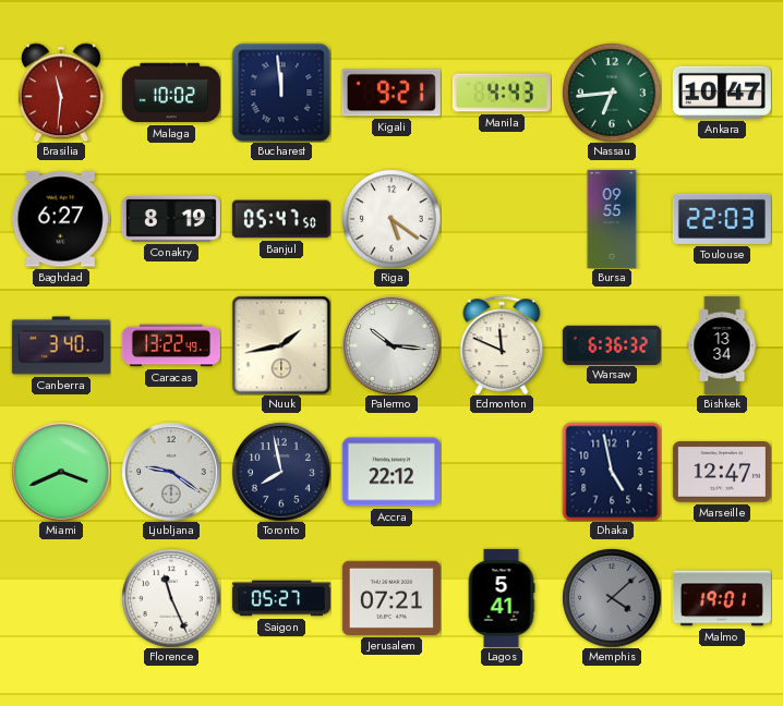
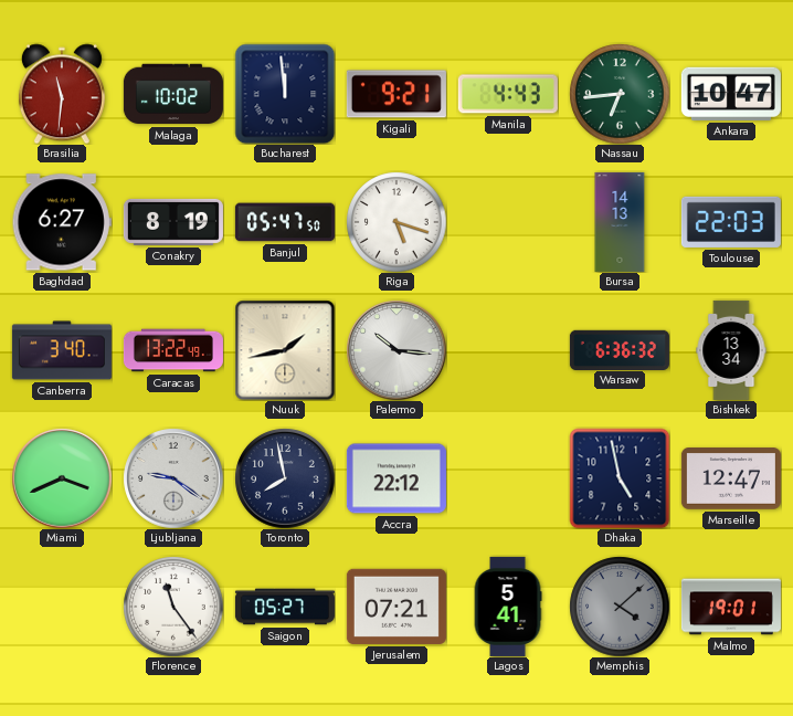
Riga: 5:21 -> 5:18
Bursa: 09:55 -> 14:13
Edmonton: 11:49 -> none
Florence: 11:26 -> 11:24
